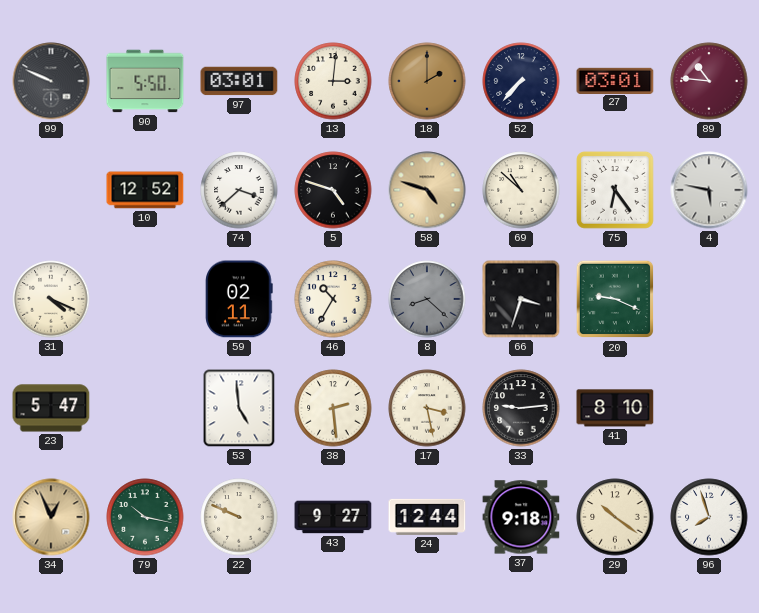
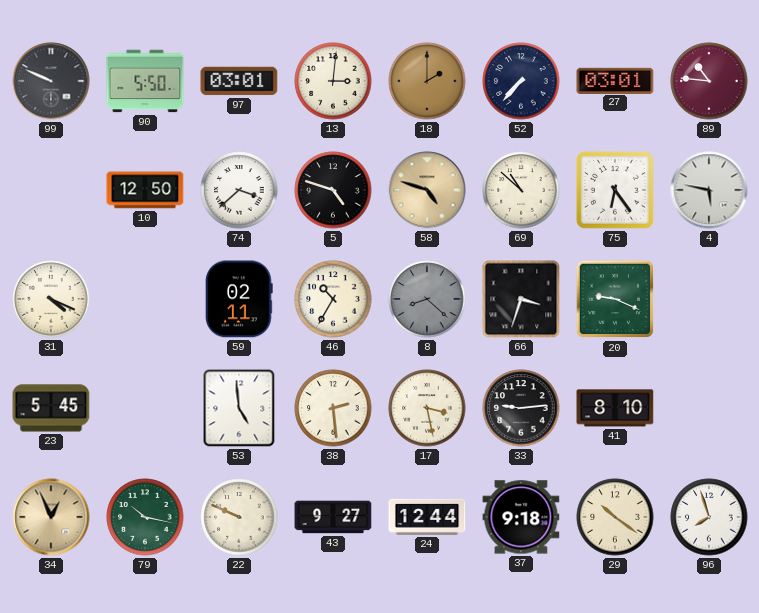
10: 12:52 -> 12:50
23: 5:47 -> 5:45
